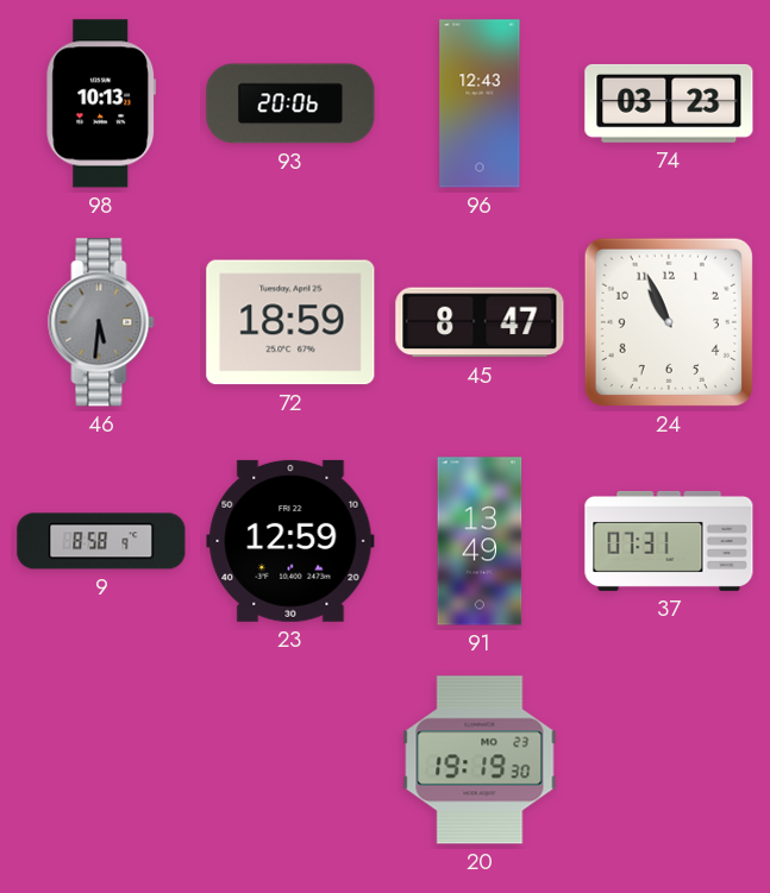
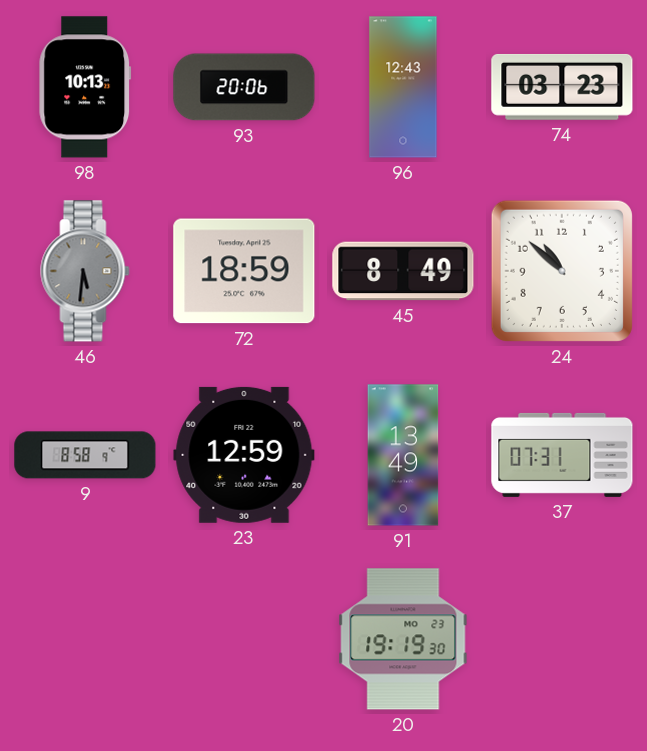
45: 8:47 -> 8:49
24: 10:56 -> 10:52
